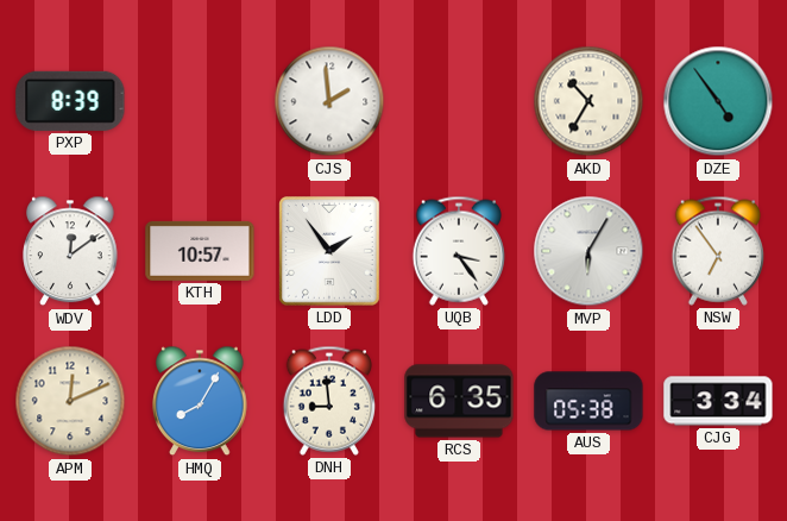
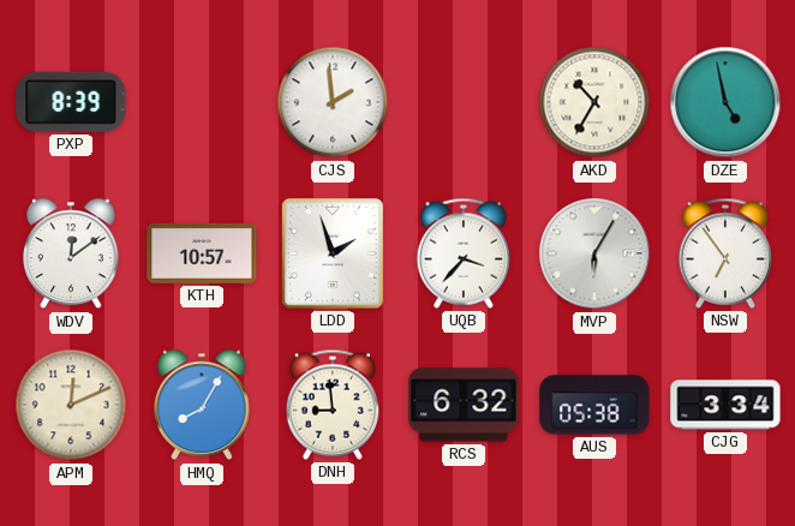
DZE: 4:54 -> 4:58
LDD: 1:54 -> 1:57
UQB: 3:24 -> 3:37
RCS: 6:35 -> 6:32
